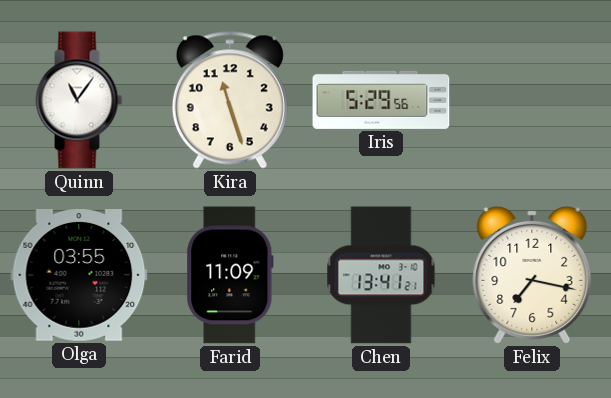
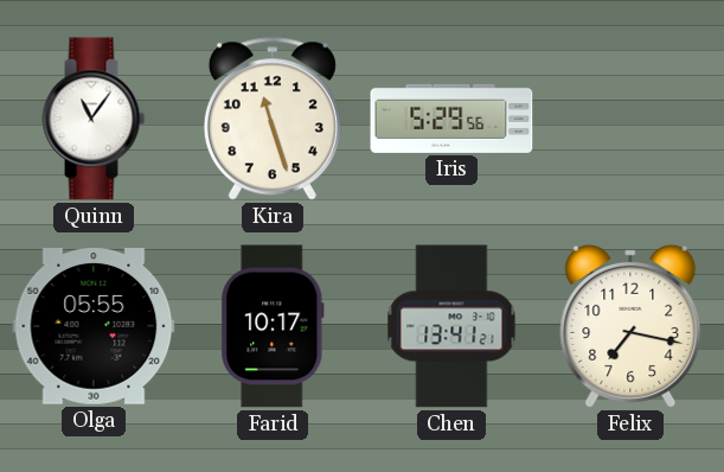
Olga: 03:55 -> 05:55
Farid: 11:09 -> 10:17
